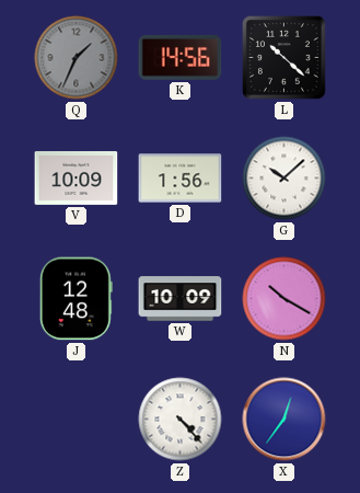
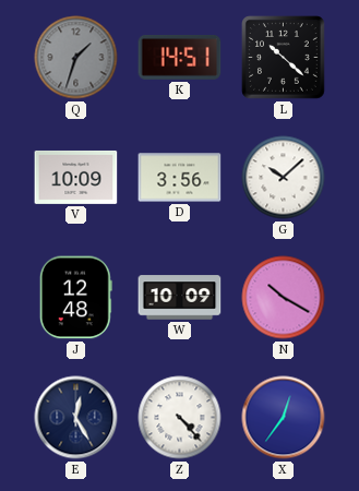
Q: 1:34 -> 1:33
K: 14:56 -> 14:51
D: 1:56 -> 3:56
E: none -> 12:25
